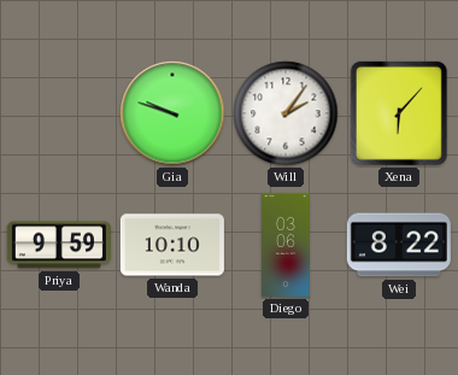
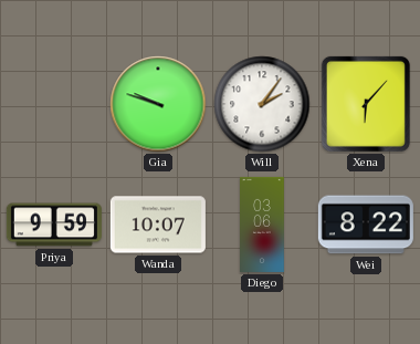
Wanda: 10:10 -> 10:07
